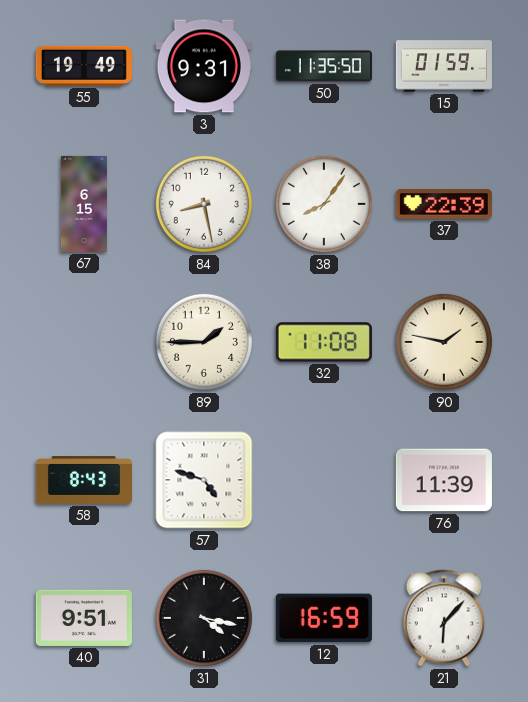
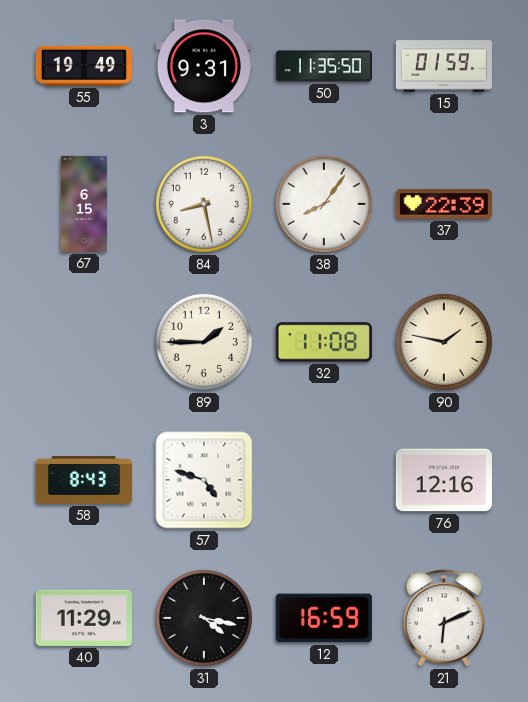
76: 11:39 -> 12:16
40: 9:51 -> 11:29
21: 6:07 -> 6:11
